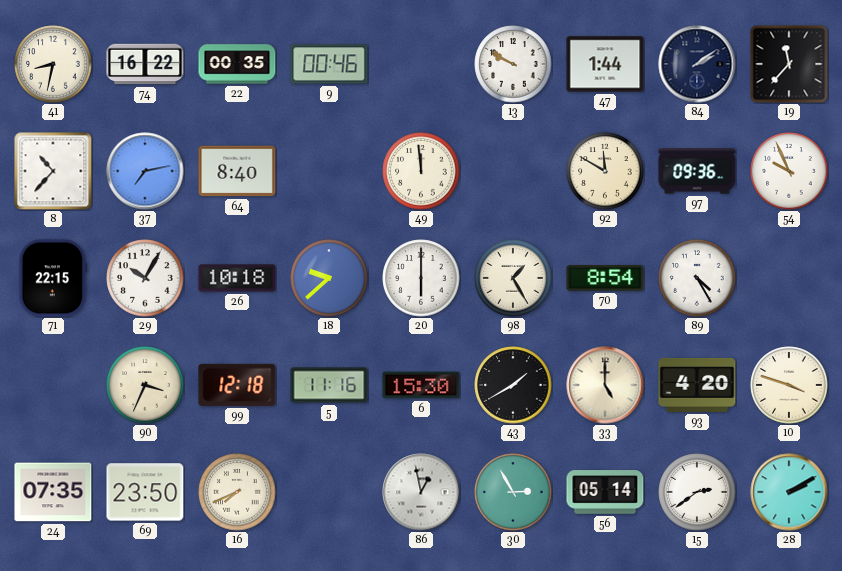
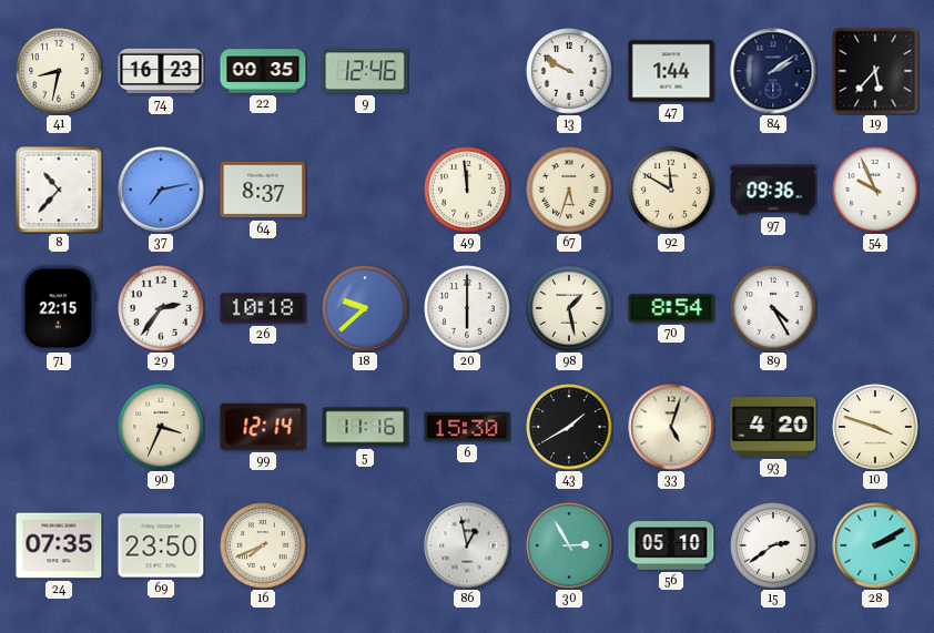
74: 16:22 -> 16:23
9: 00:46 -> 12:46
19: 11:37 -> 5:37
64: 8:40 -> 8:37
67: none -> 5:33
29: 10:05 -> 2:36
98: 1:25 -> 1:28
99: 12:18 -> 12:14
33: 5:00 -> 5:03
56: 05:14 -> 05:10
